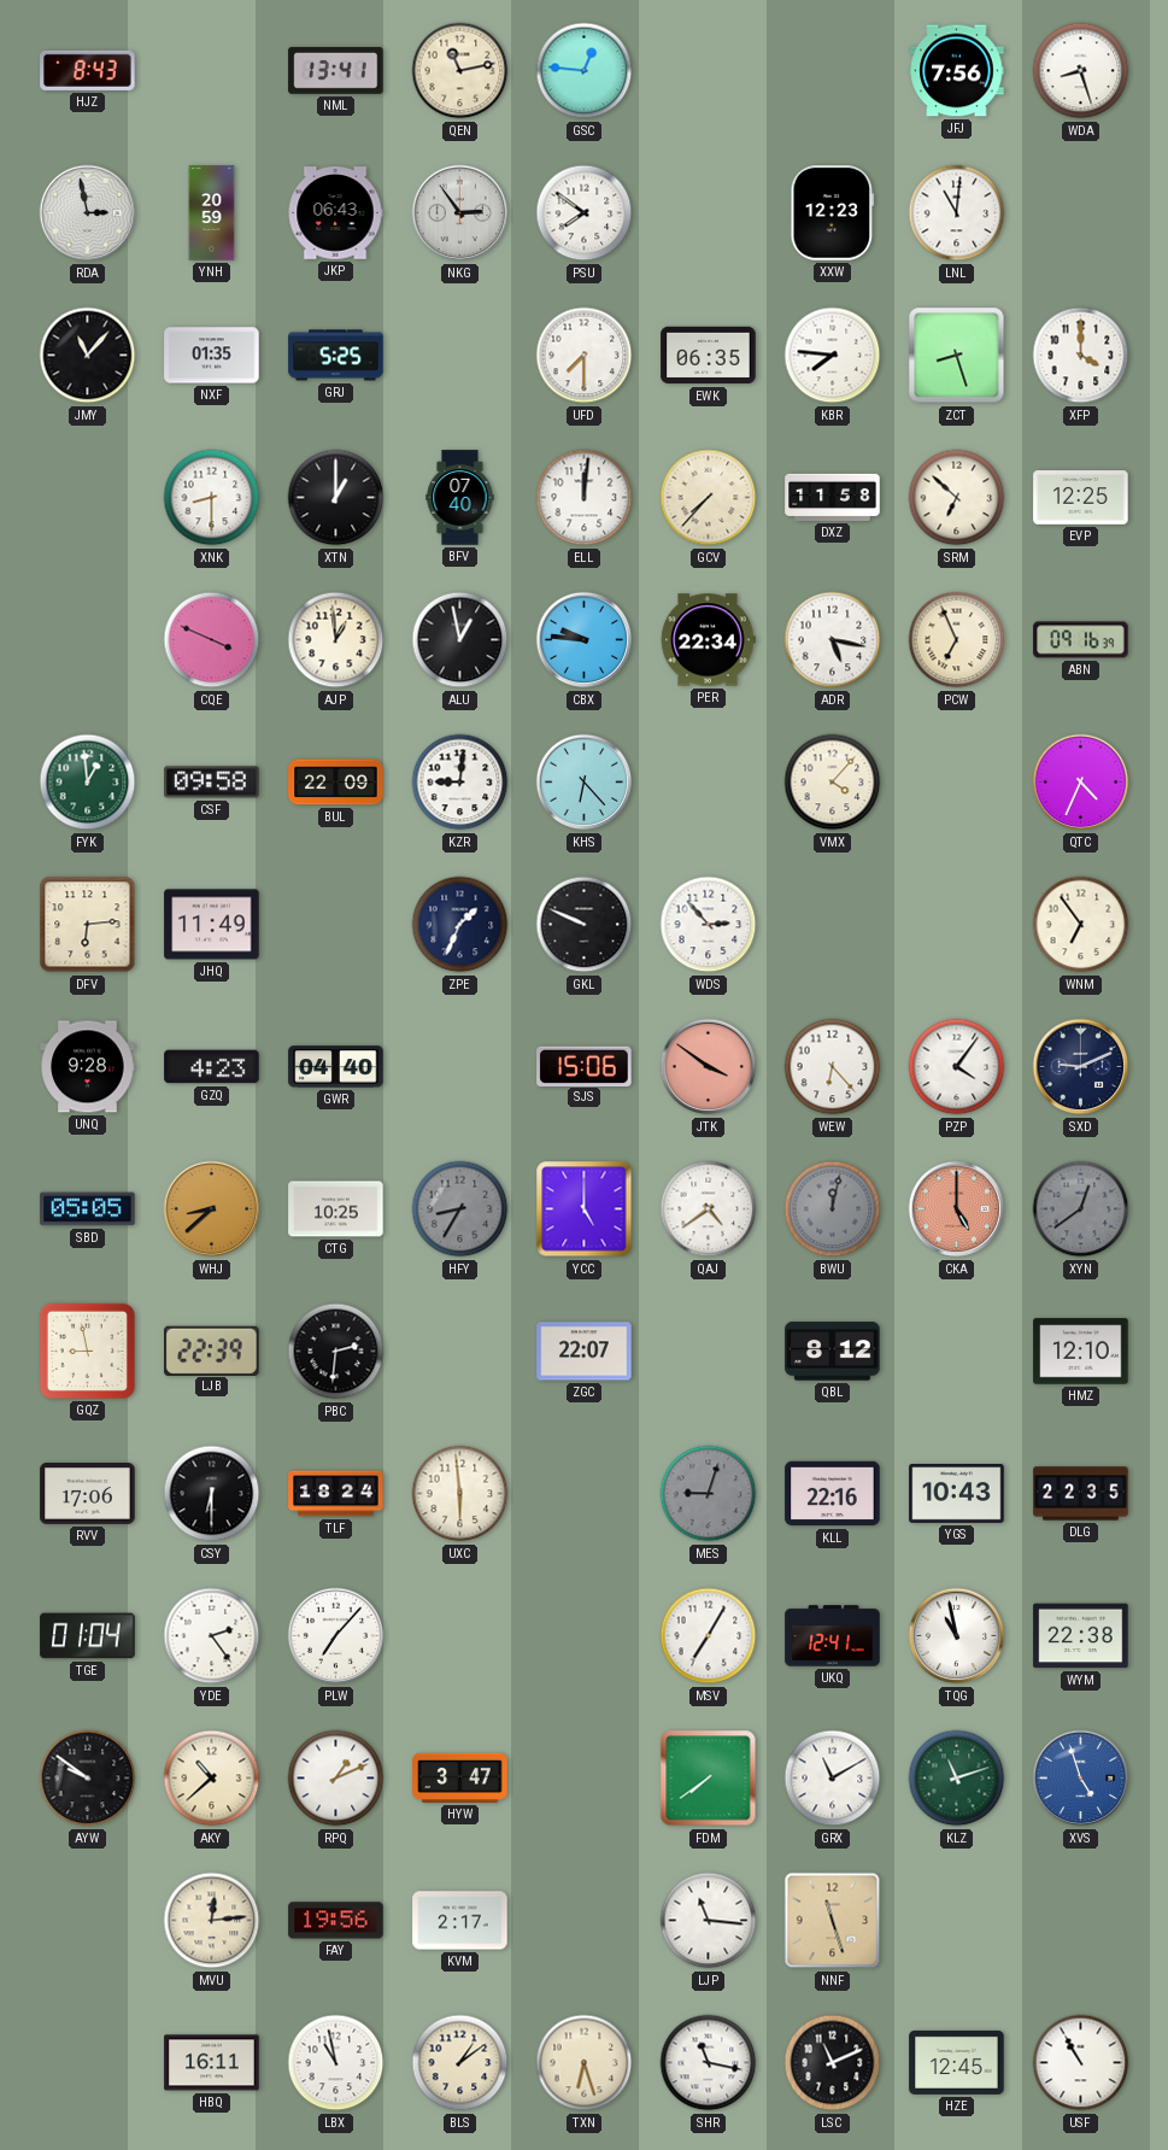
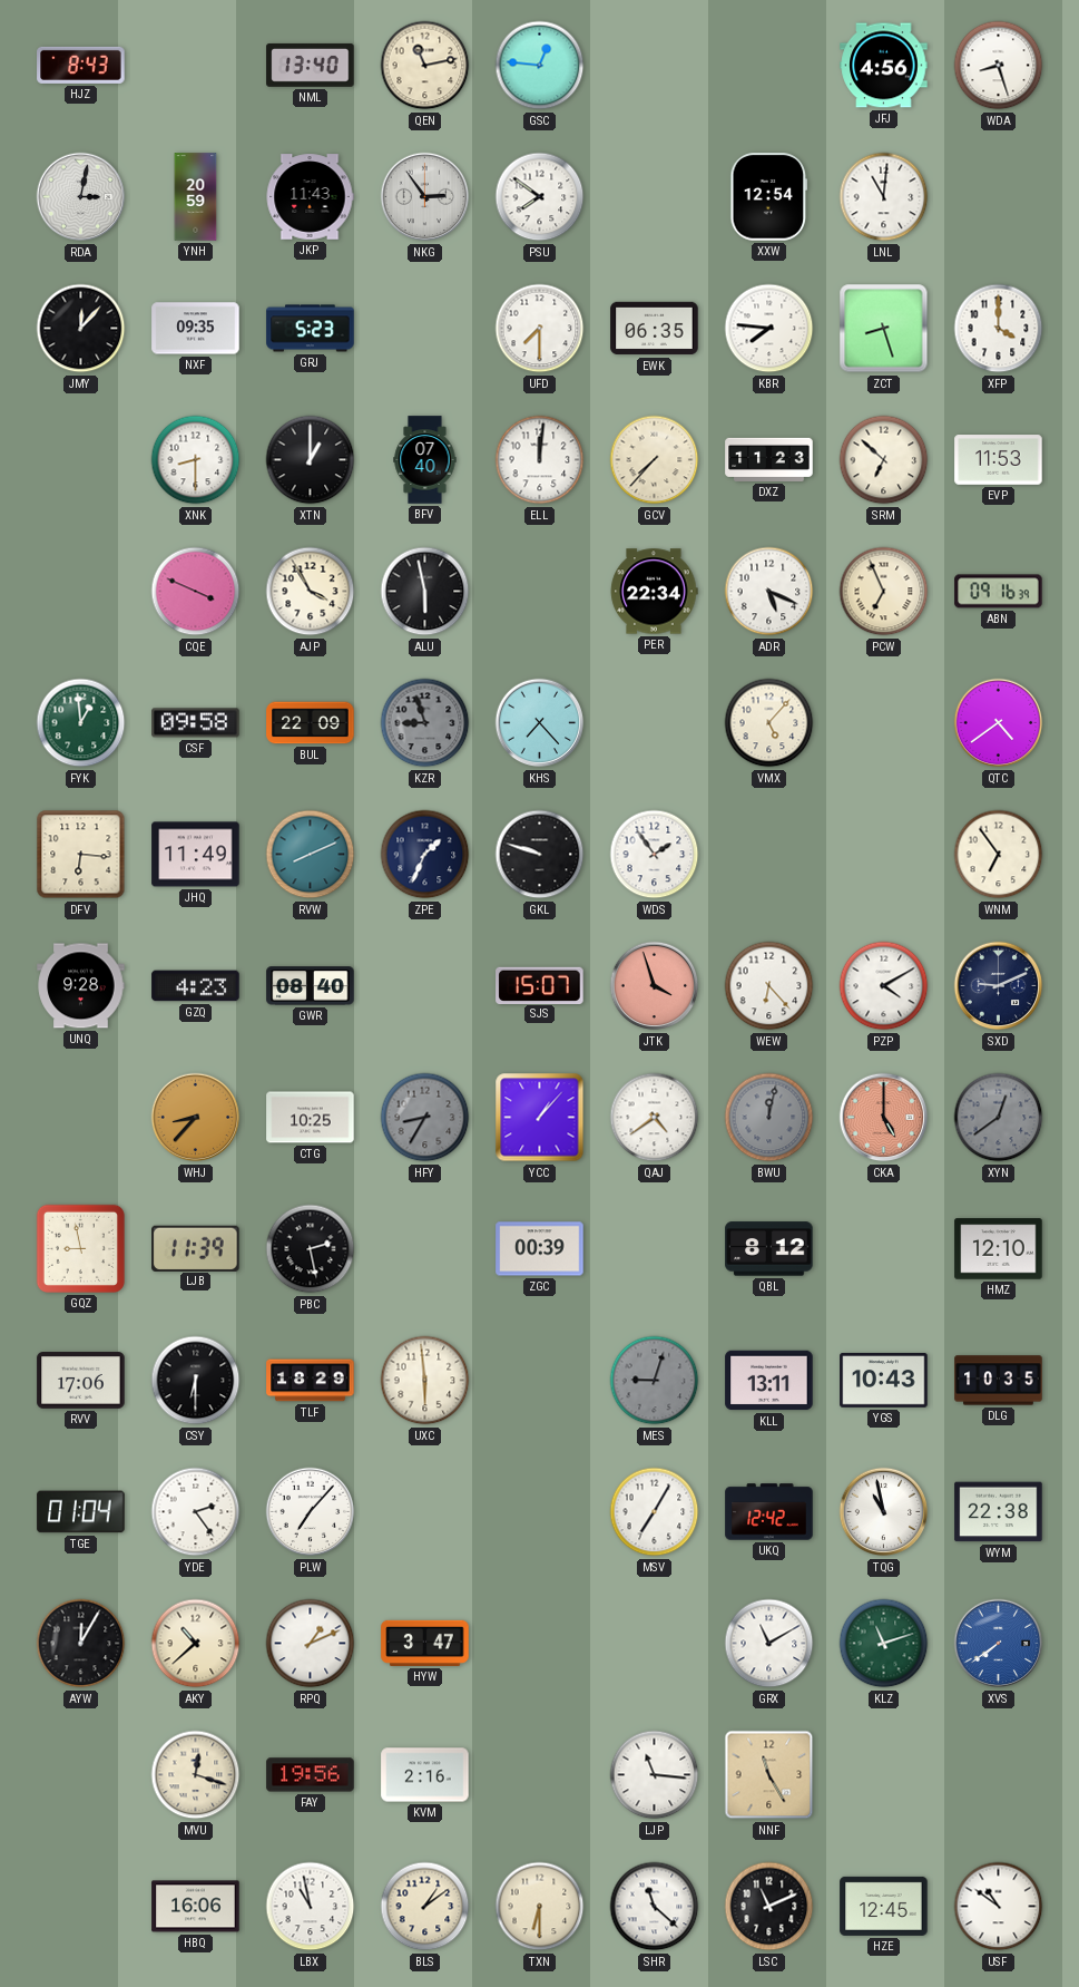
NML: 13:41 -> 13:40
JFJ: 7:56 -> 4:56
RDA: 2:58 -> 3:02
JKP: 06:43 -> 11:43
XXW: 12:23 -> 12:54
JMY: 11:07 -> 12:07
NXF: 01:35 -> 09:35
GRJ: 5:25 -> 5:23
DXZ: 11:58 -> 11:23
EVP: 12:25 -> 11:53
AJP: 12:59 -> 3:55
ALU: 12:58 -> 5:58
CBX: 9:46 -> none
ADR: 5:17 -> 5:19
KZR: 9:01 -> 8:57
KZR dial: white -> grey
KHS: 6:23 -> 7:23
VMX: 4:07 -> 5:07
QTC: 4:34 -> 4:39
DFV: 6:14 -> 6:16
RVW: none -> 8:11
GKL: 9:49 -> 9:48
WDS: 2:53 -> 1:54
GWR: 04:40 -> 08:40
SJS: 15:06 -> 15:07
JTK: 3:51 -> 3:57
PZP: 4:06 -> 4:10
SBD: 05:05 -> none
WHJ: 8:38 -> 8:37
YCC: 5:00 -> 1:07
LJB: 22:39 -> 11:39
PBC: 2:31 -> 2:28
ZGC: 22:07 -> 00:39
TLF: 18:24 -> 18:29
KLL: 22:16 -> 13:11
DLG: 22:35 -> 10:35
UKQ: 12:41 -> 12:42
AYW: 9:51 -> 12:05
FDM: 7:39 -> none
XVS: 4:57 -> 7:39
MVU: 12:14 -> 12:18
KVM: 2:17 -> 2:16
NNF: 11:27 -> 11:25
HBQ: 16:11 -> 16:06
TXN: 6:27 -> 6:30
SHR: 11:17 -> 11:22
USF: 10:55 -> 10:51
